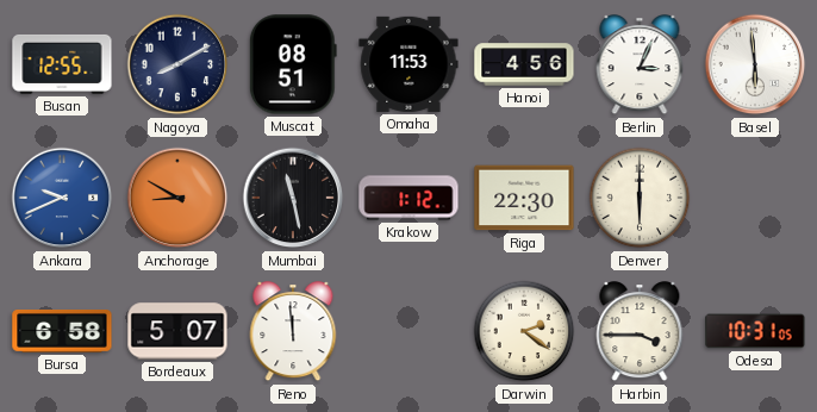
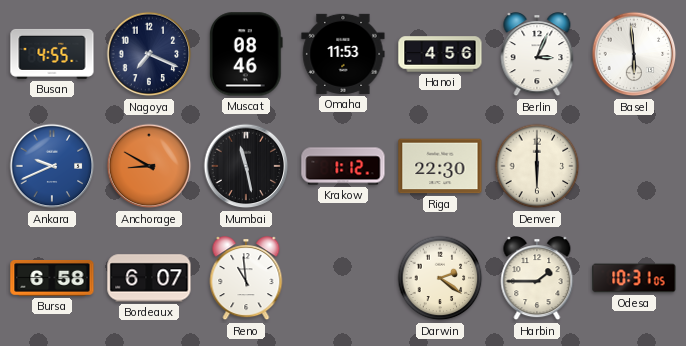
Busan: 12:55 -> 4:55
Nagoya: 8:10 -> 7:19
Muscat: 08:51 -> 08:46
Bordeaux: 5:07 -> 6:07
Reno: 11:59 -> 10:59
Harbin: 3:45 -> 1:45
